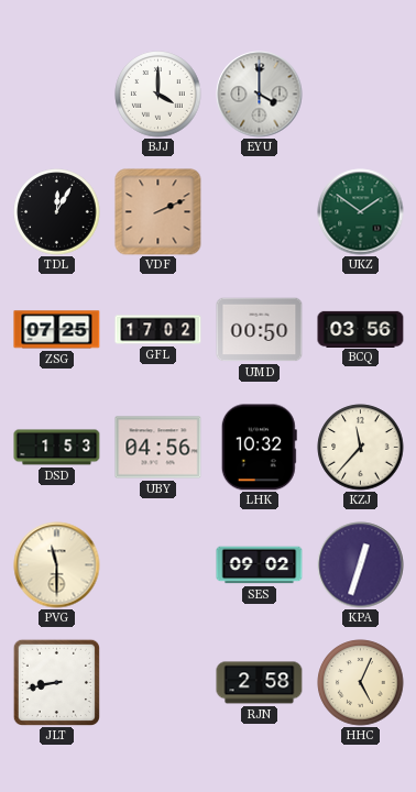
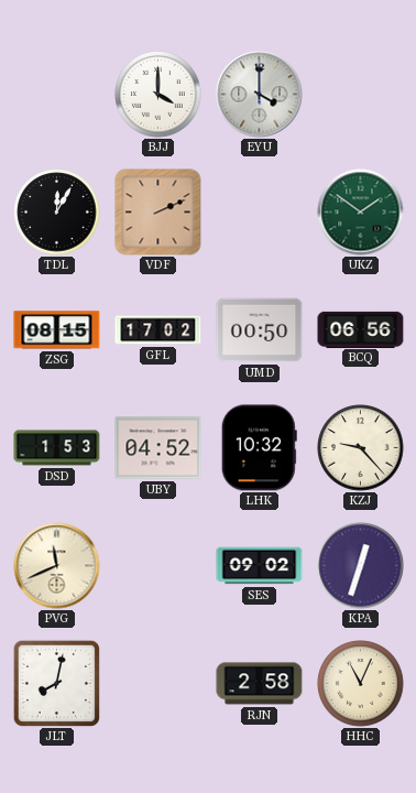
ZSG: 07:25 -> 08:15
BCQ: 03:56 -> 06:56
UBY: 04:56 -> 04:52
KZJ: 11:37 -> 9:23
PVG: 11:30 -> 11:41
JLT: 8:43 -> 8:02
HHC: 5:04 -> 11:04
